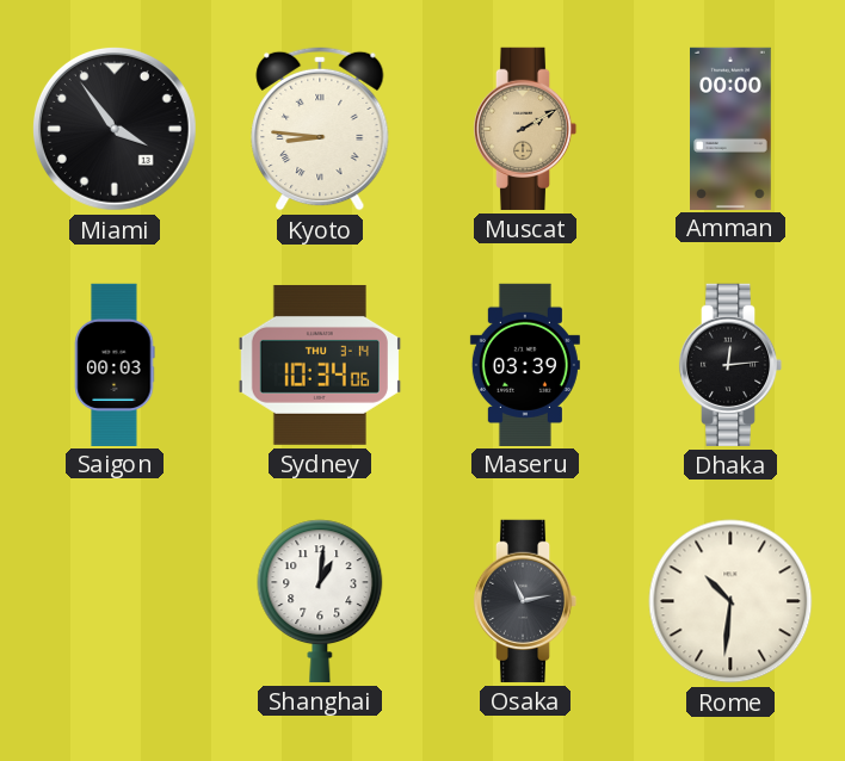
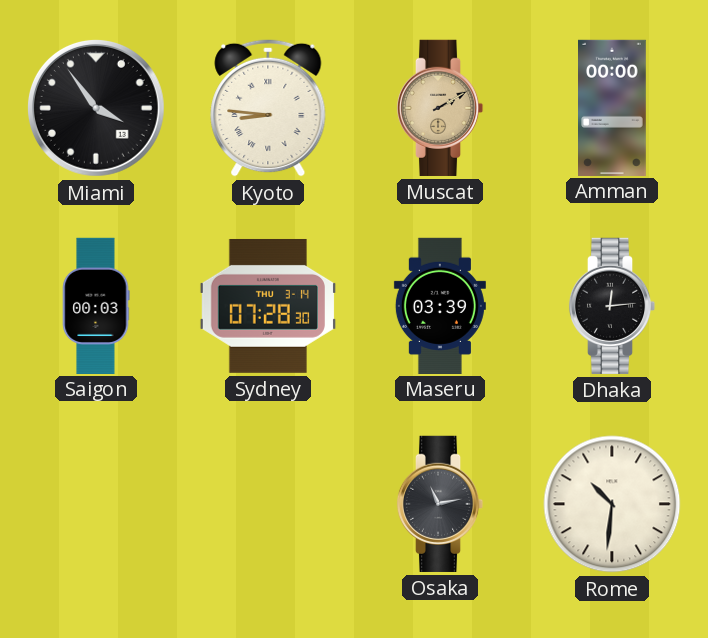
Sydney: 10:34 -> 07:28
Shanghai: 1:01 -> none
